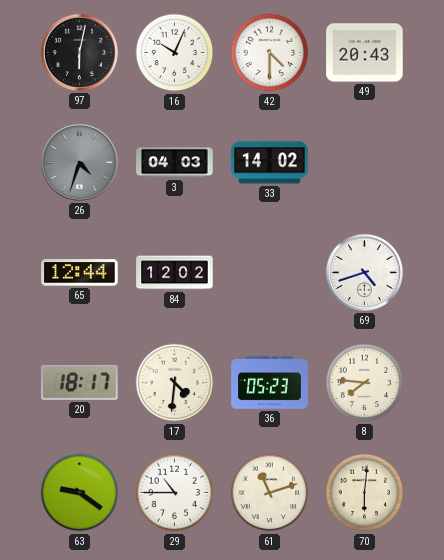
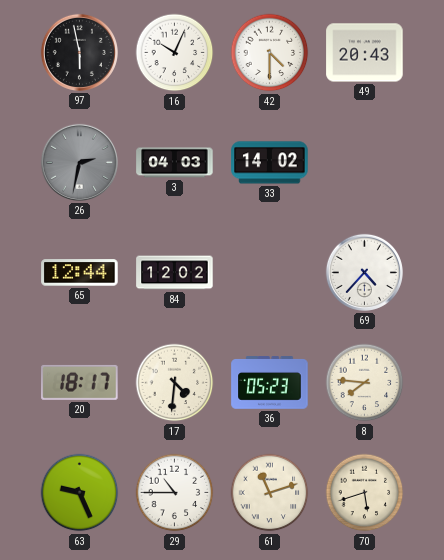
97: 6:02 -> 5:58
26: 4:33 -> 2:32
69: 4:42 -> 4:37
63: 9:21 -> 9:26
70: 6:01 -> 5:42
